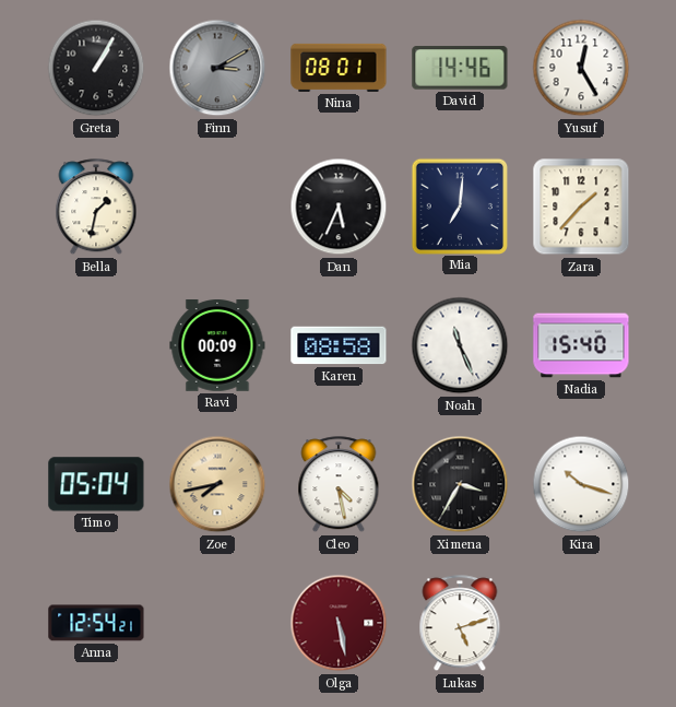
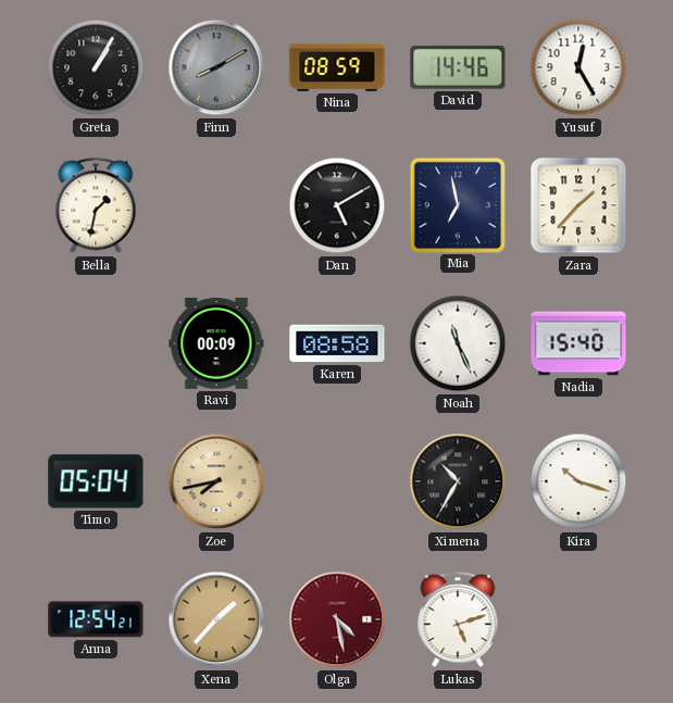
Finn: 3:10 -> 8:10
Nina: 08:01 -> 08:59
Dan: 5:34 -> 5:10
Mia: 7:01 -> 6:58
Cleo: 4:28 -> none
Ximena: 3:35 -> 10:35
Xena: none -> 1:37
Olga: 5:28 -> 4:28
